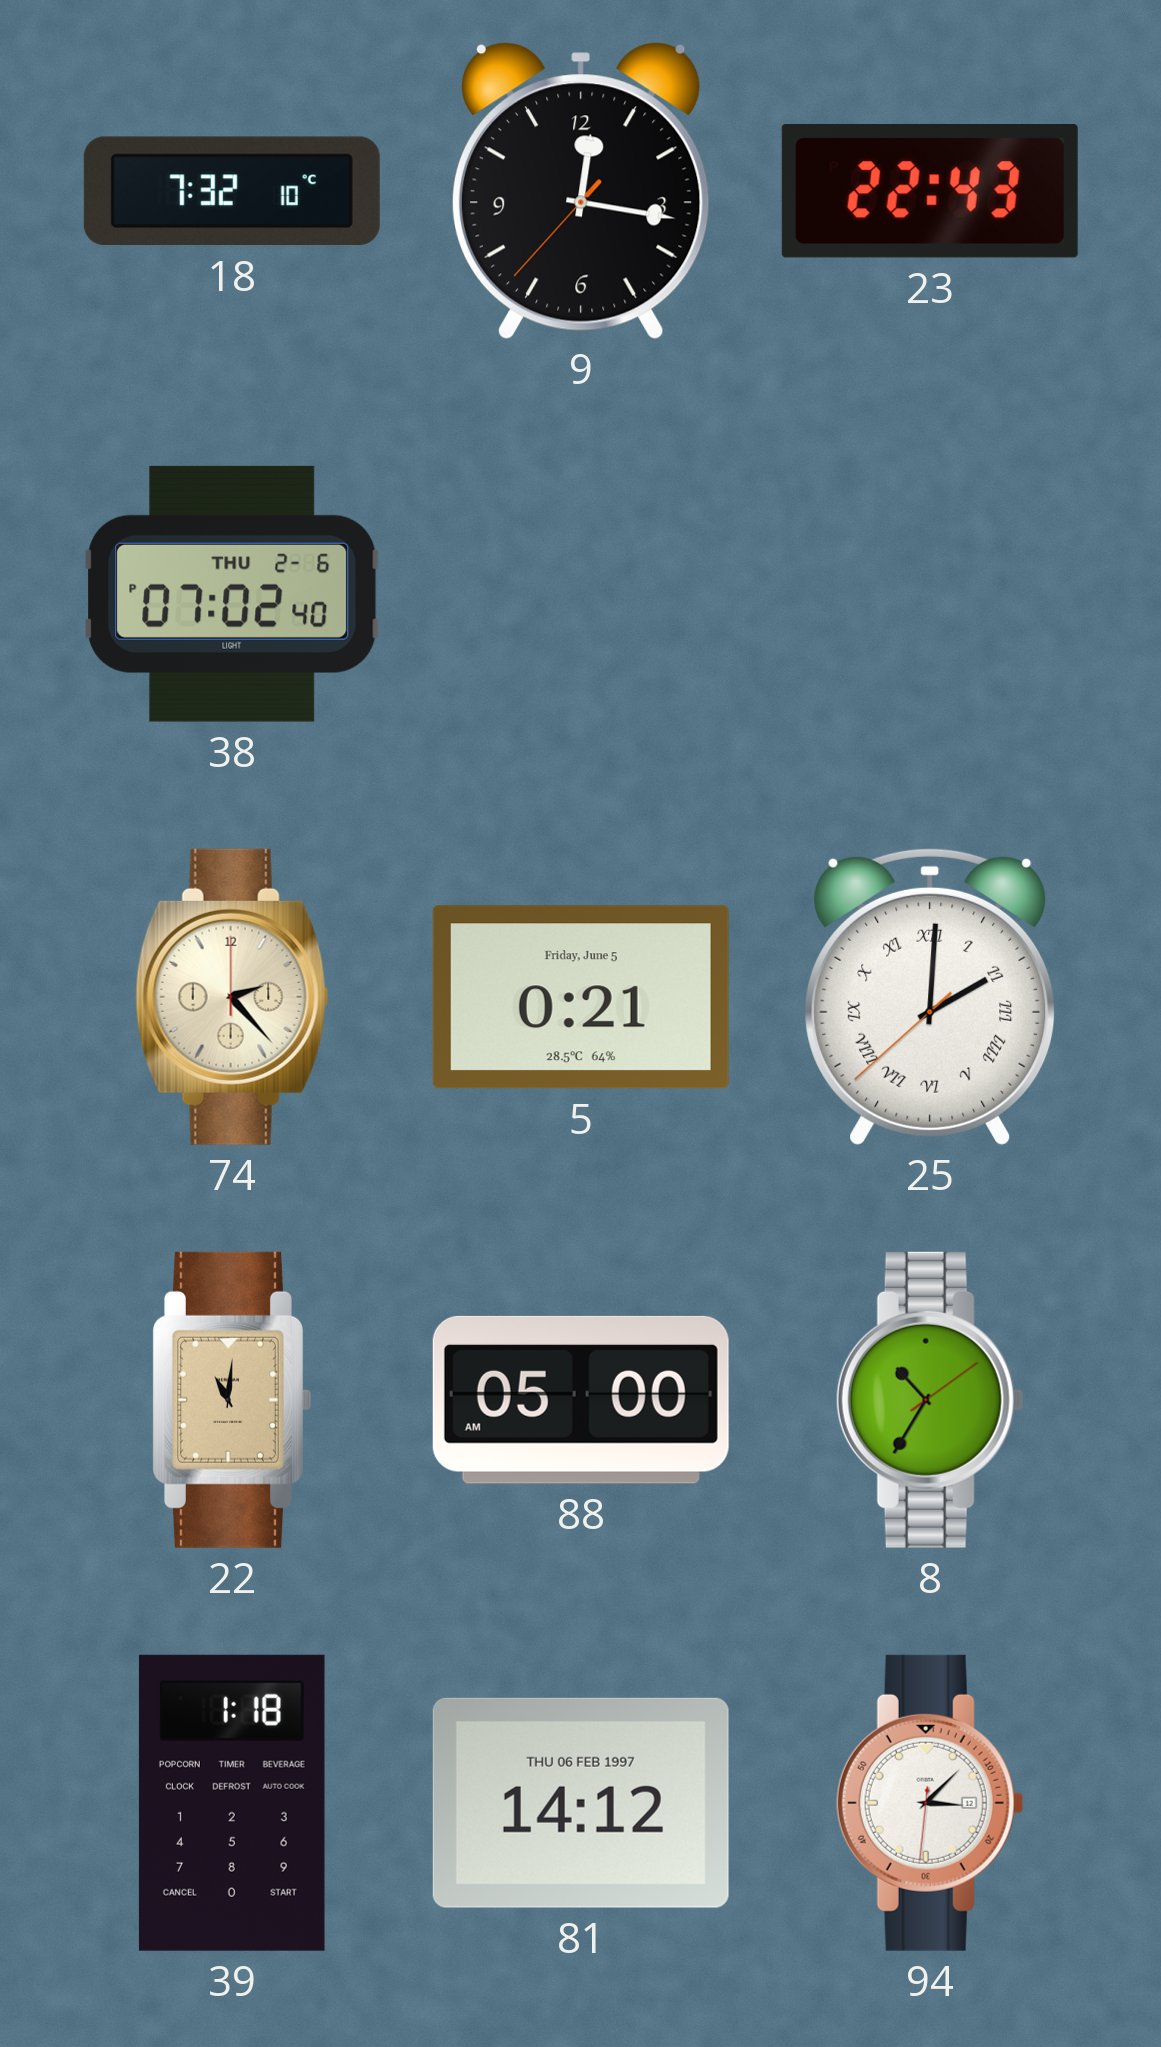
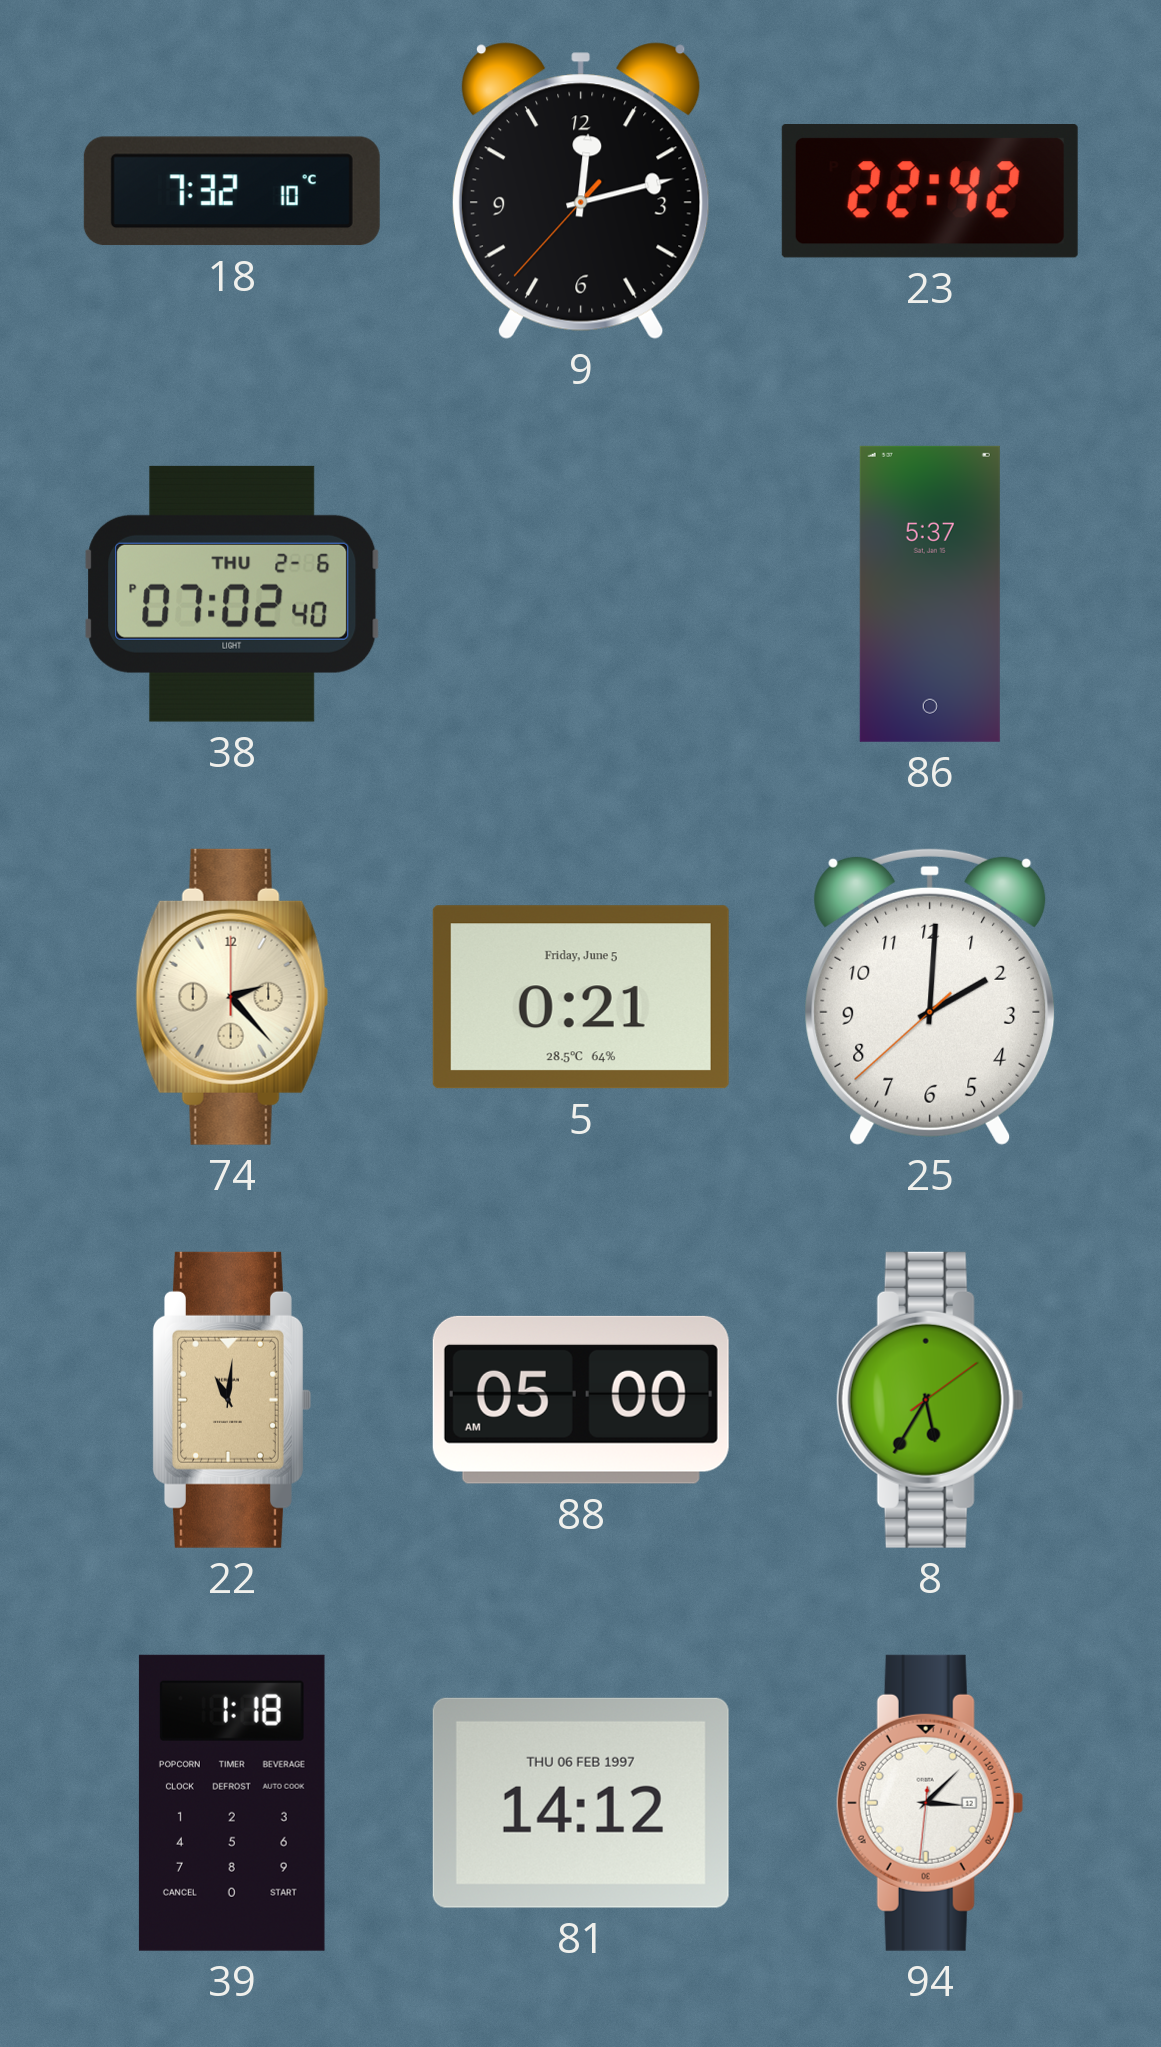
9: 12:16 -> 12:12
23: 22:43 -> 22:42
86: none -> 5:37
25 numerals: Roman -> Arabic
8: 10:35 -> 5:35
